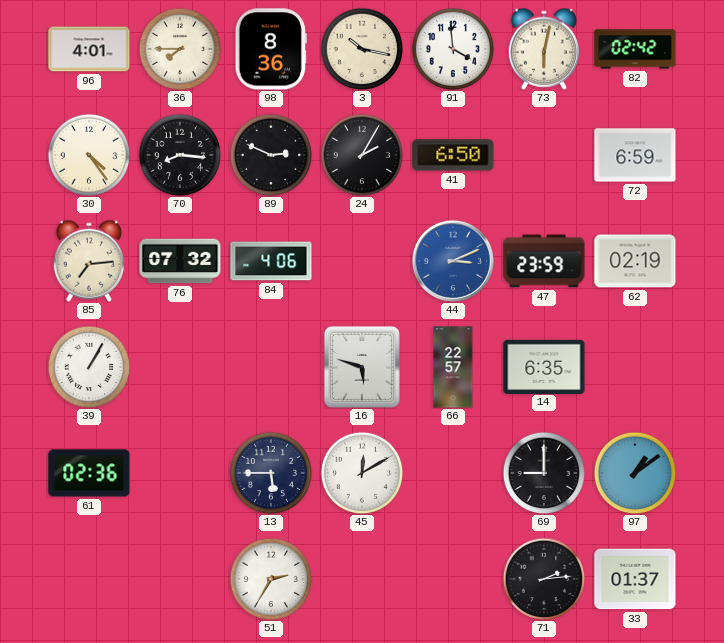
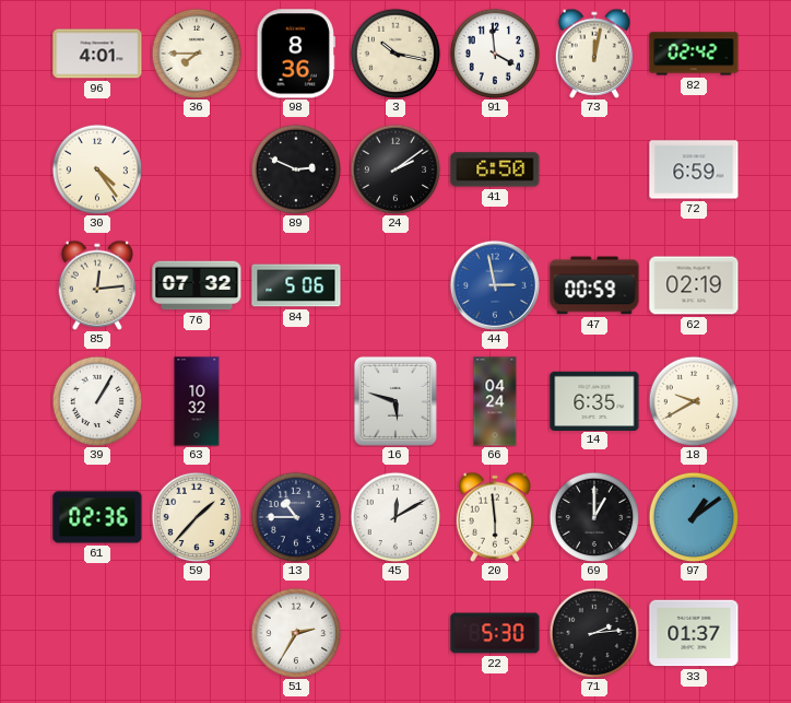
73: 6:02 -> 12:02
70: 8:16 -> none
24: 2:05 -> 2:09
85: 7:14 -> 12:14
84: 4:06 -> 5:06
44: 3:11 -> 2:58
47: 23:59 -> 00:59
63: none -> 10:32
66: 22:57 -> 04:24
18: none -> 9:40
59: none -> 1:37
13: 5:45 -> 10:45
20: none -> 5:59
69: 9:00 -> 1:00
22: none -> 5:30
